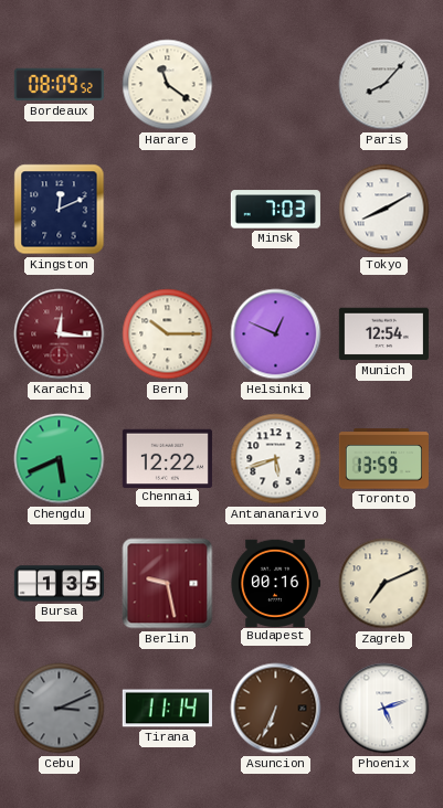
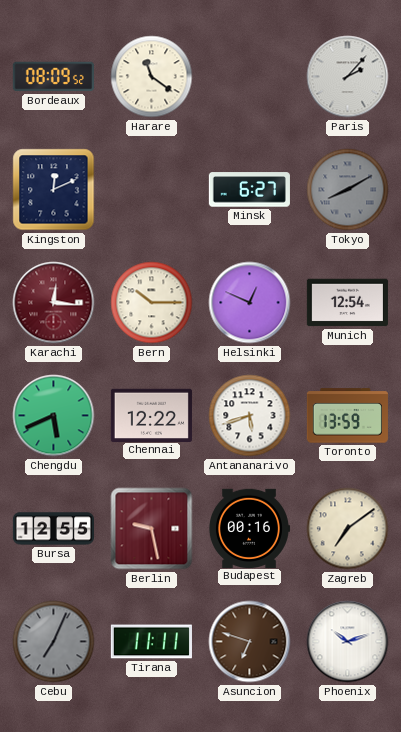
Paris: 8:07 -> 2:07
Minsk: 7:03 -> 6:27
Tokyo dial: white -> grey
Bursa: 1:35 -> 12:55
Zagreb: 7:11 -> 7:09
Cebu: 3:11 -> 7:04
Tirana: 11:14 -> 11:11
Asuncion: 6:34 -> 6:48
Phoenix: 5:12 -> 10:12
